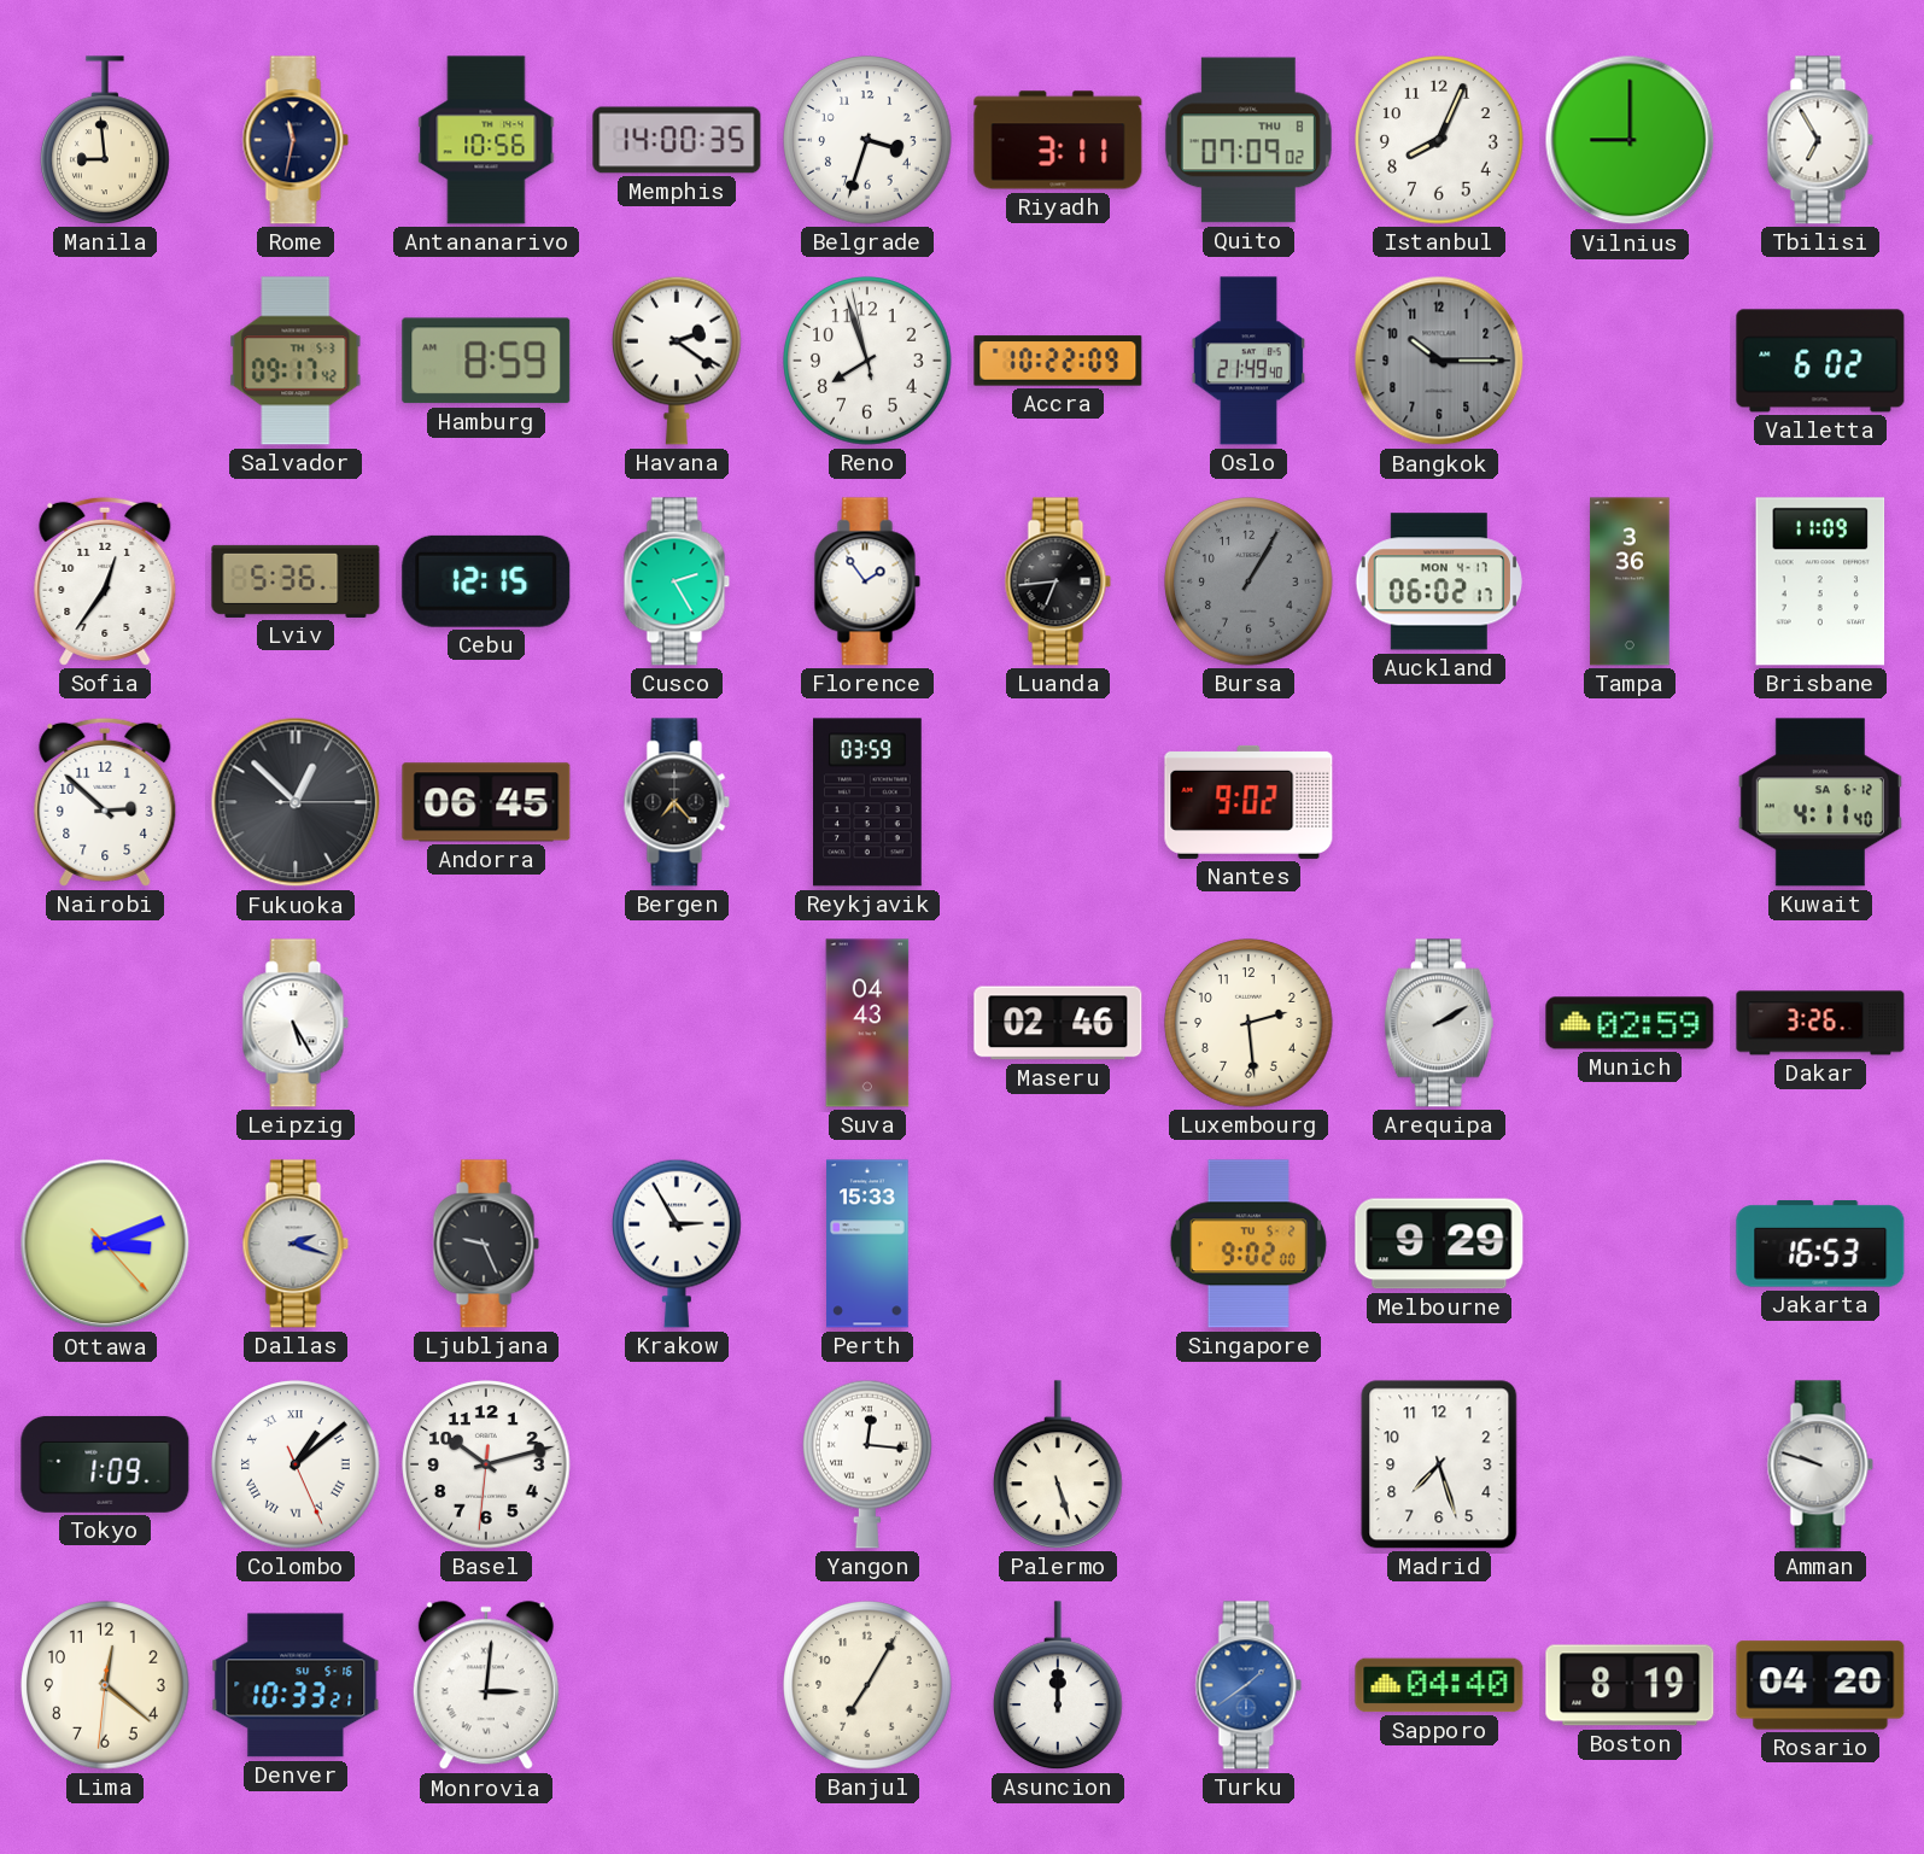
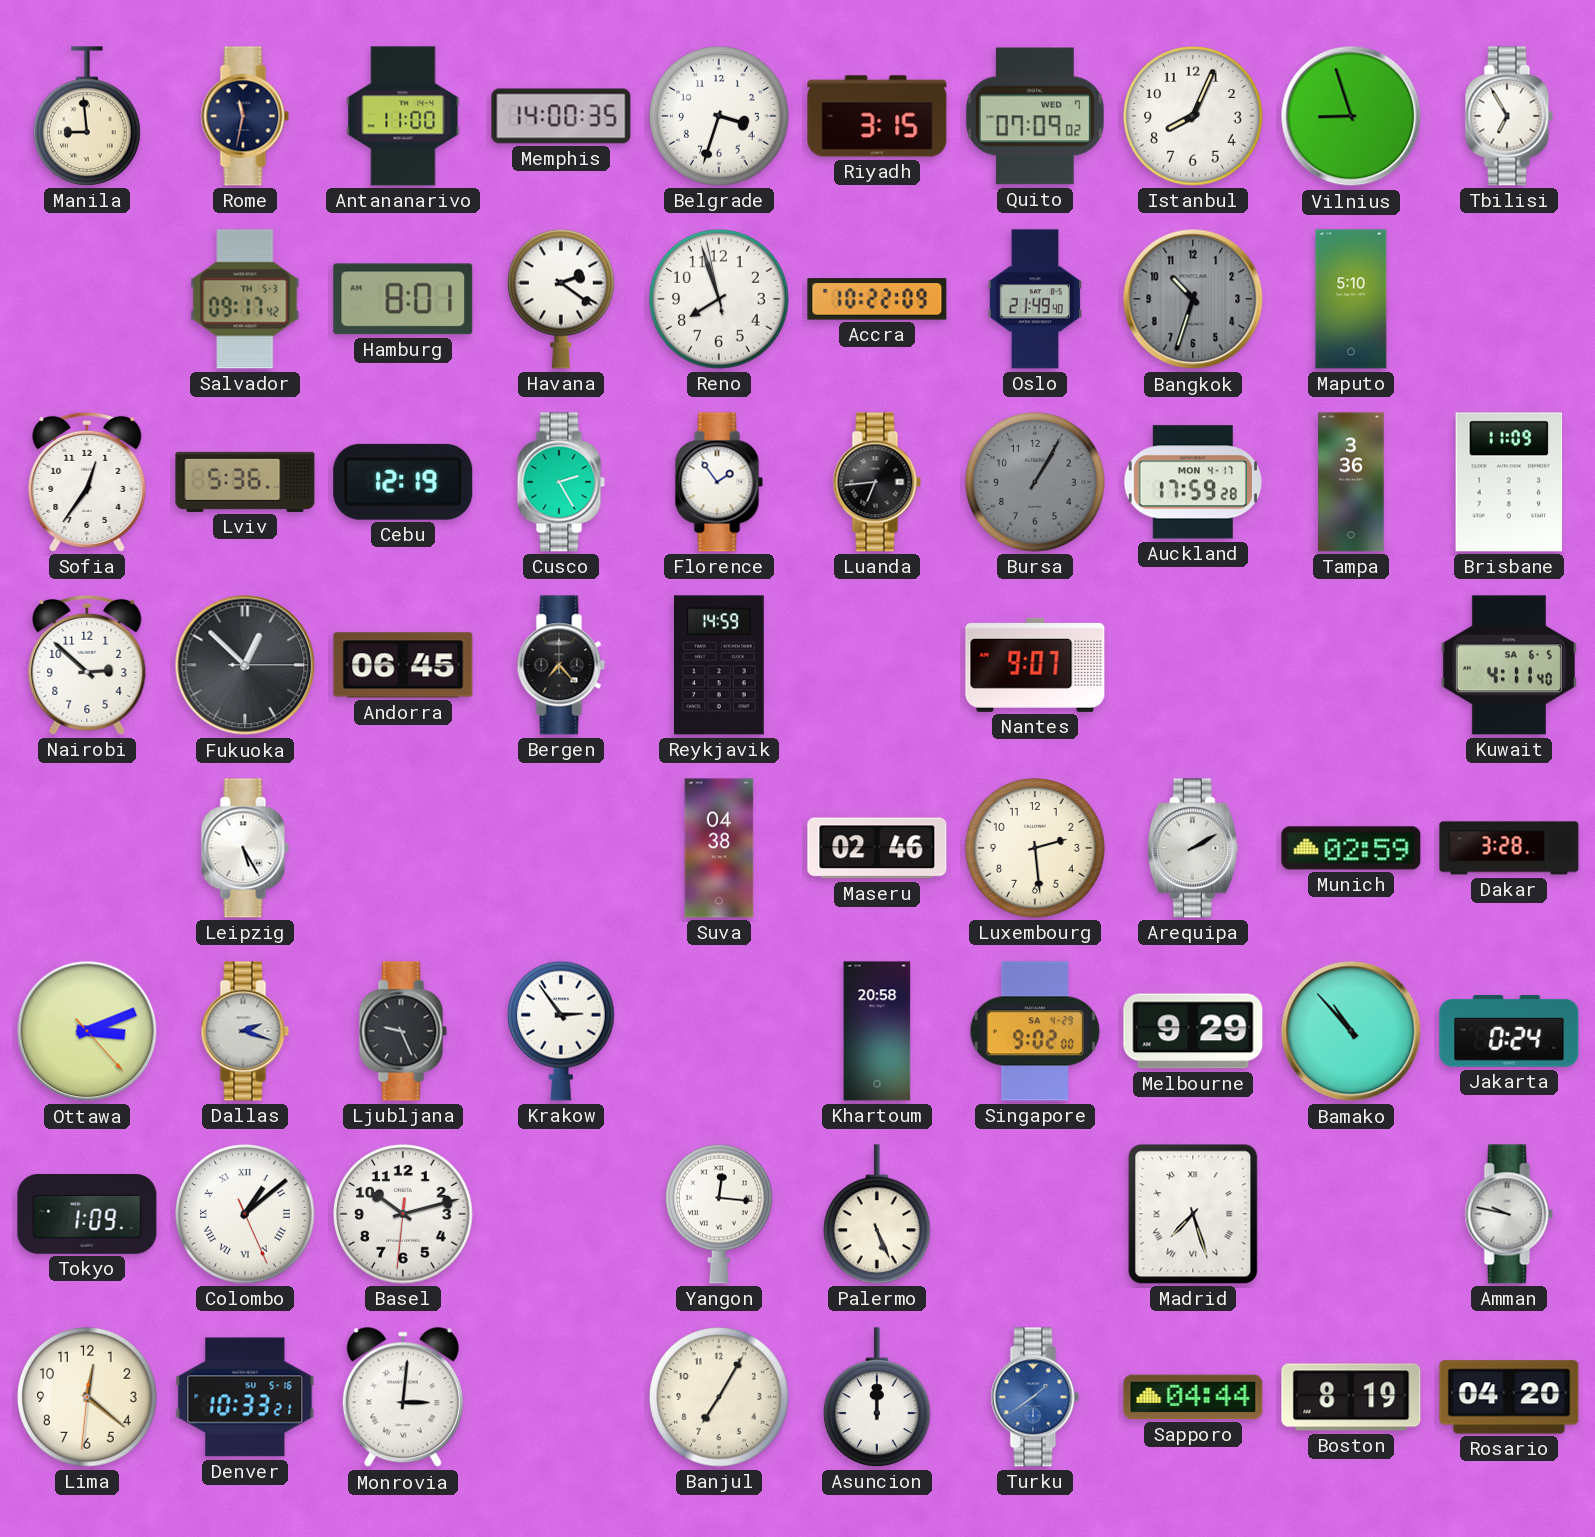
Antananarivo: 10:56 -> 11:00
Riyadh: 3:11 -> 3:15
Quito date: THU 8 -> WED 7
Vilnius: 9:00 -> 8:57
Hamburg: 8:59 -> 8:01
Bangkok: 10:15 -> 10:33
Maputo: none -> 5:10
Valletta: 6:02 -> none
Cebu: 12:15 -> 12:19
Auckland: 06:02 -> 17:59
Reykjavik: 03:59 -> 14:59
Nantes: 9:02 -> 9:07
Kuwait date: SA 6-12 -> SA 6-5
Suva: 04:43 -> 04:38
Dakar: 3:26 -> 3:28
Krakow: 2:55 -> 2:54
Perth: 15:33 -> none
Khartoum: none -> 20:58
Singapore date: TU 5-2 -> SA 4-29
Bamako: none -> 10:53
Jakarta: 16:53 -> 0:24
Palermo: 5:27 -> 5:26
Madrid numerals: Arabic -> Roman
Amman: 9:48 -> 9:47
Sapporo: 04:40 -> 04:44
